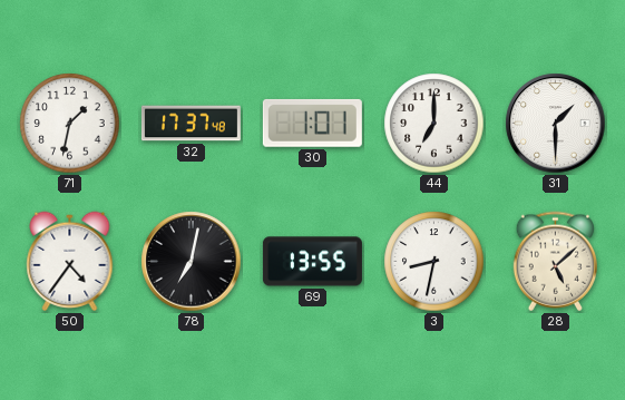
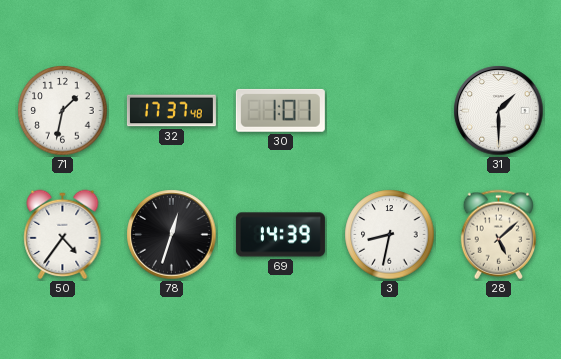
44: 7:00 -> none
78: 7:02 -> 12:33
69: 13:55 -> 14:39
